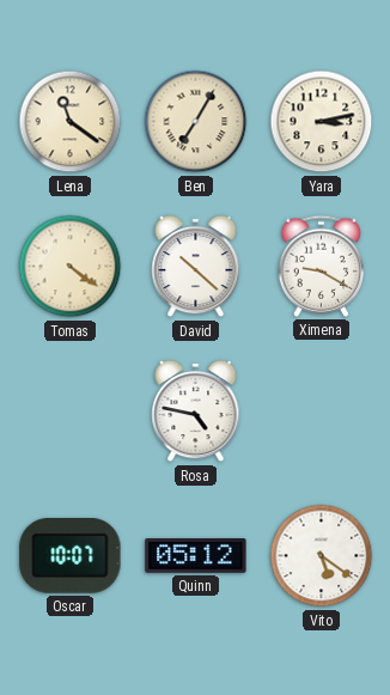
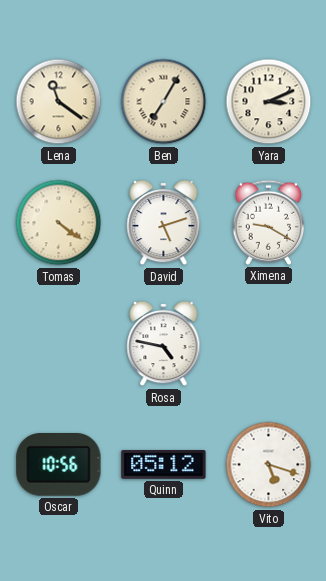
Yara: 3:13 -> 3:11
David: 10:22 -> 5:12
Oscar: 10:07 -> 10:56
Vito: 5:21 -> 5:18
